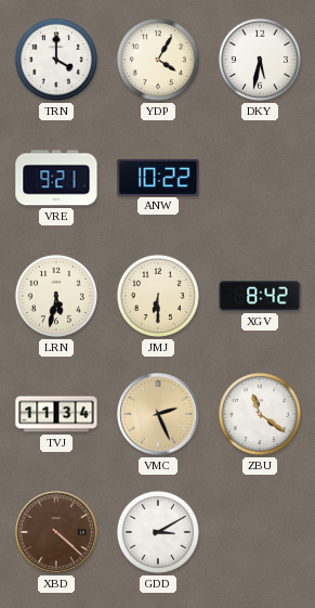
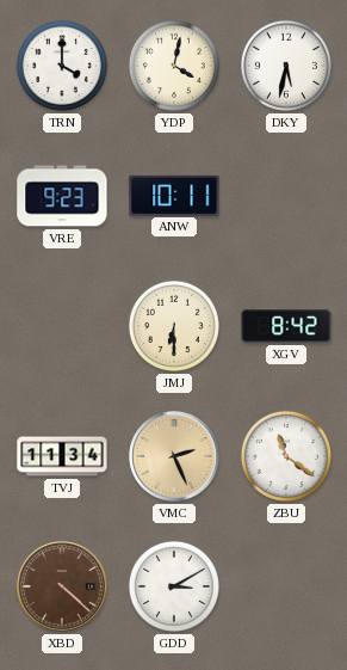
YDP: 4:05 -> 4:02
VRE: 9:21 -> 9:23
ANW: 10:22 -> 10:11
LRN: 5:32 -> none
